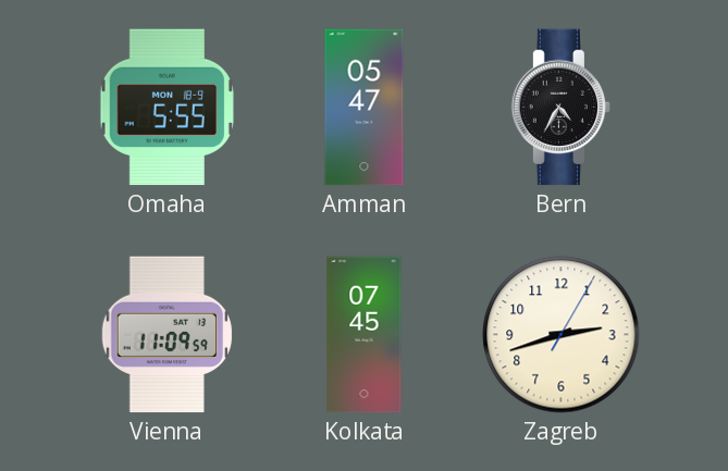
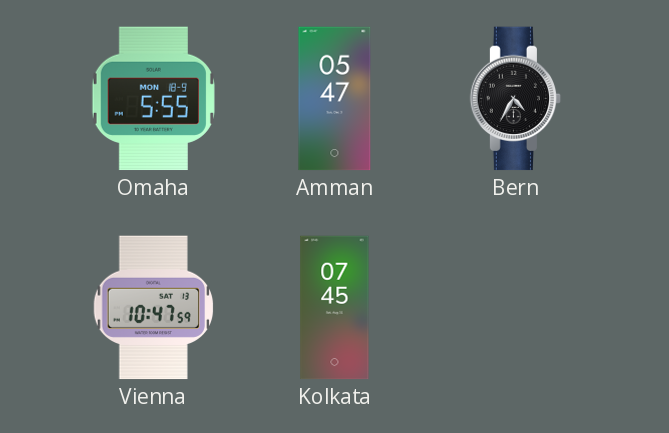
Vienna: 11:09 -> 10:47
Zagreb: 2:42 -> none
